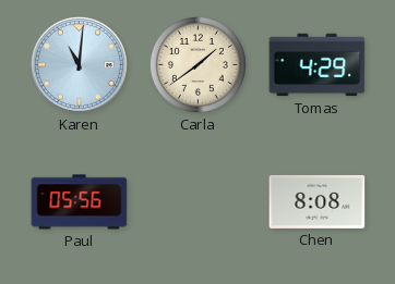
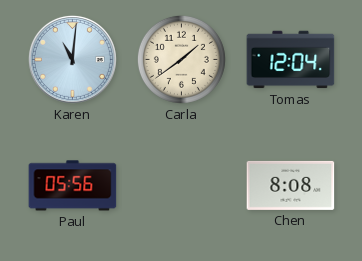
Tomas: 4:29 -> 12:04
